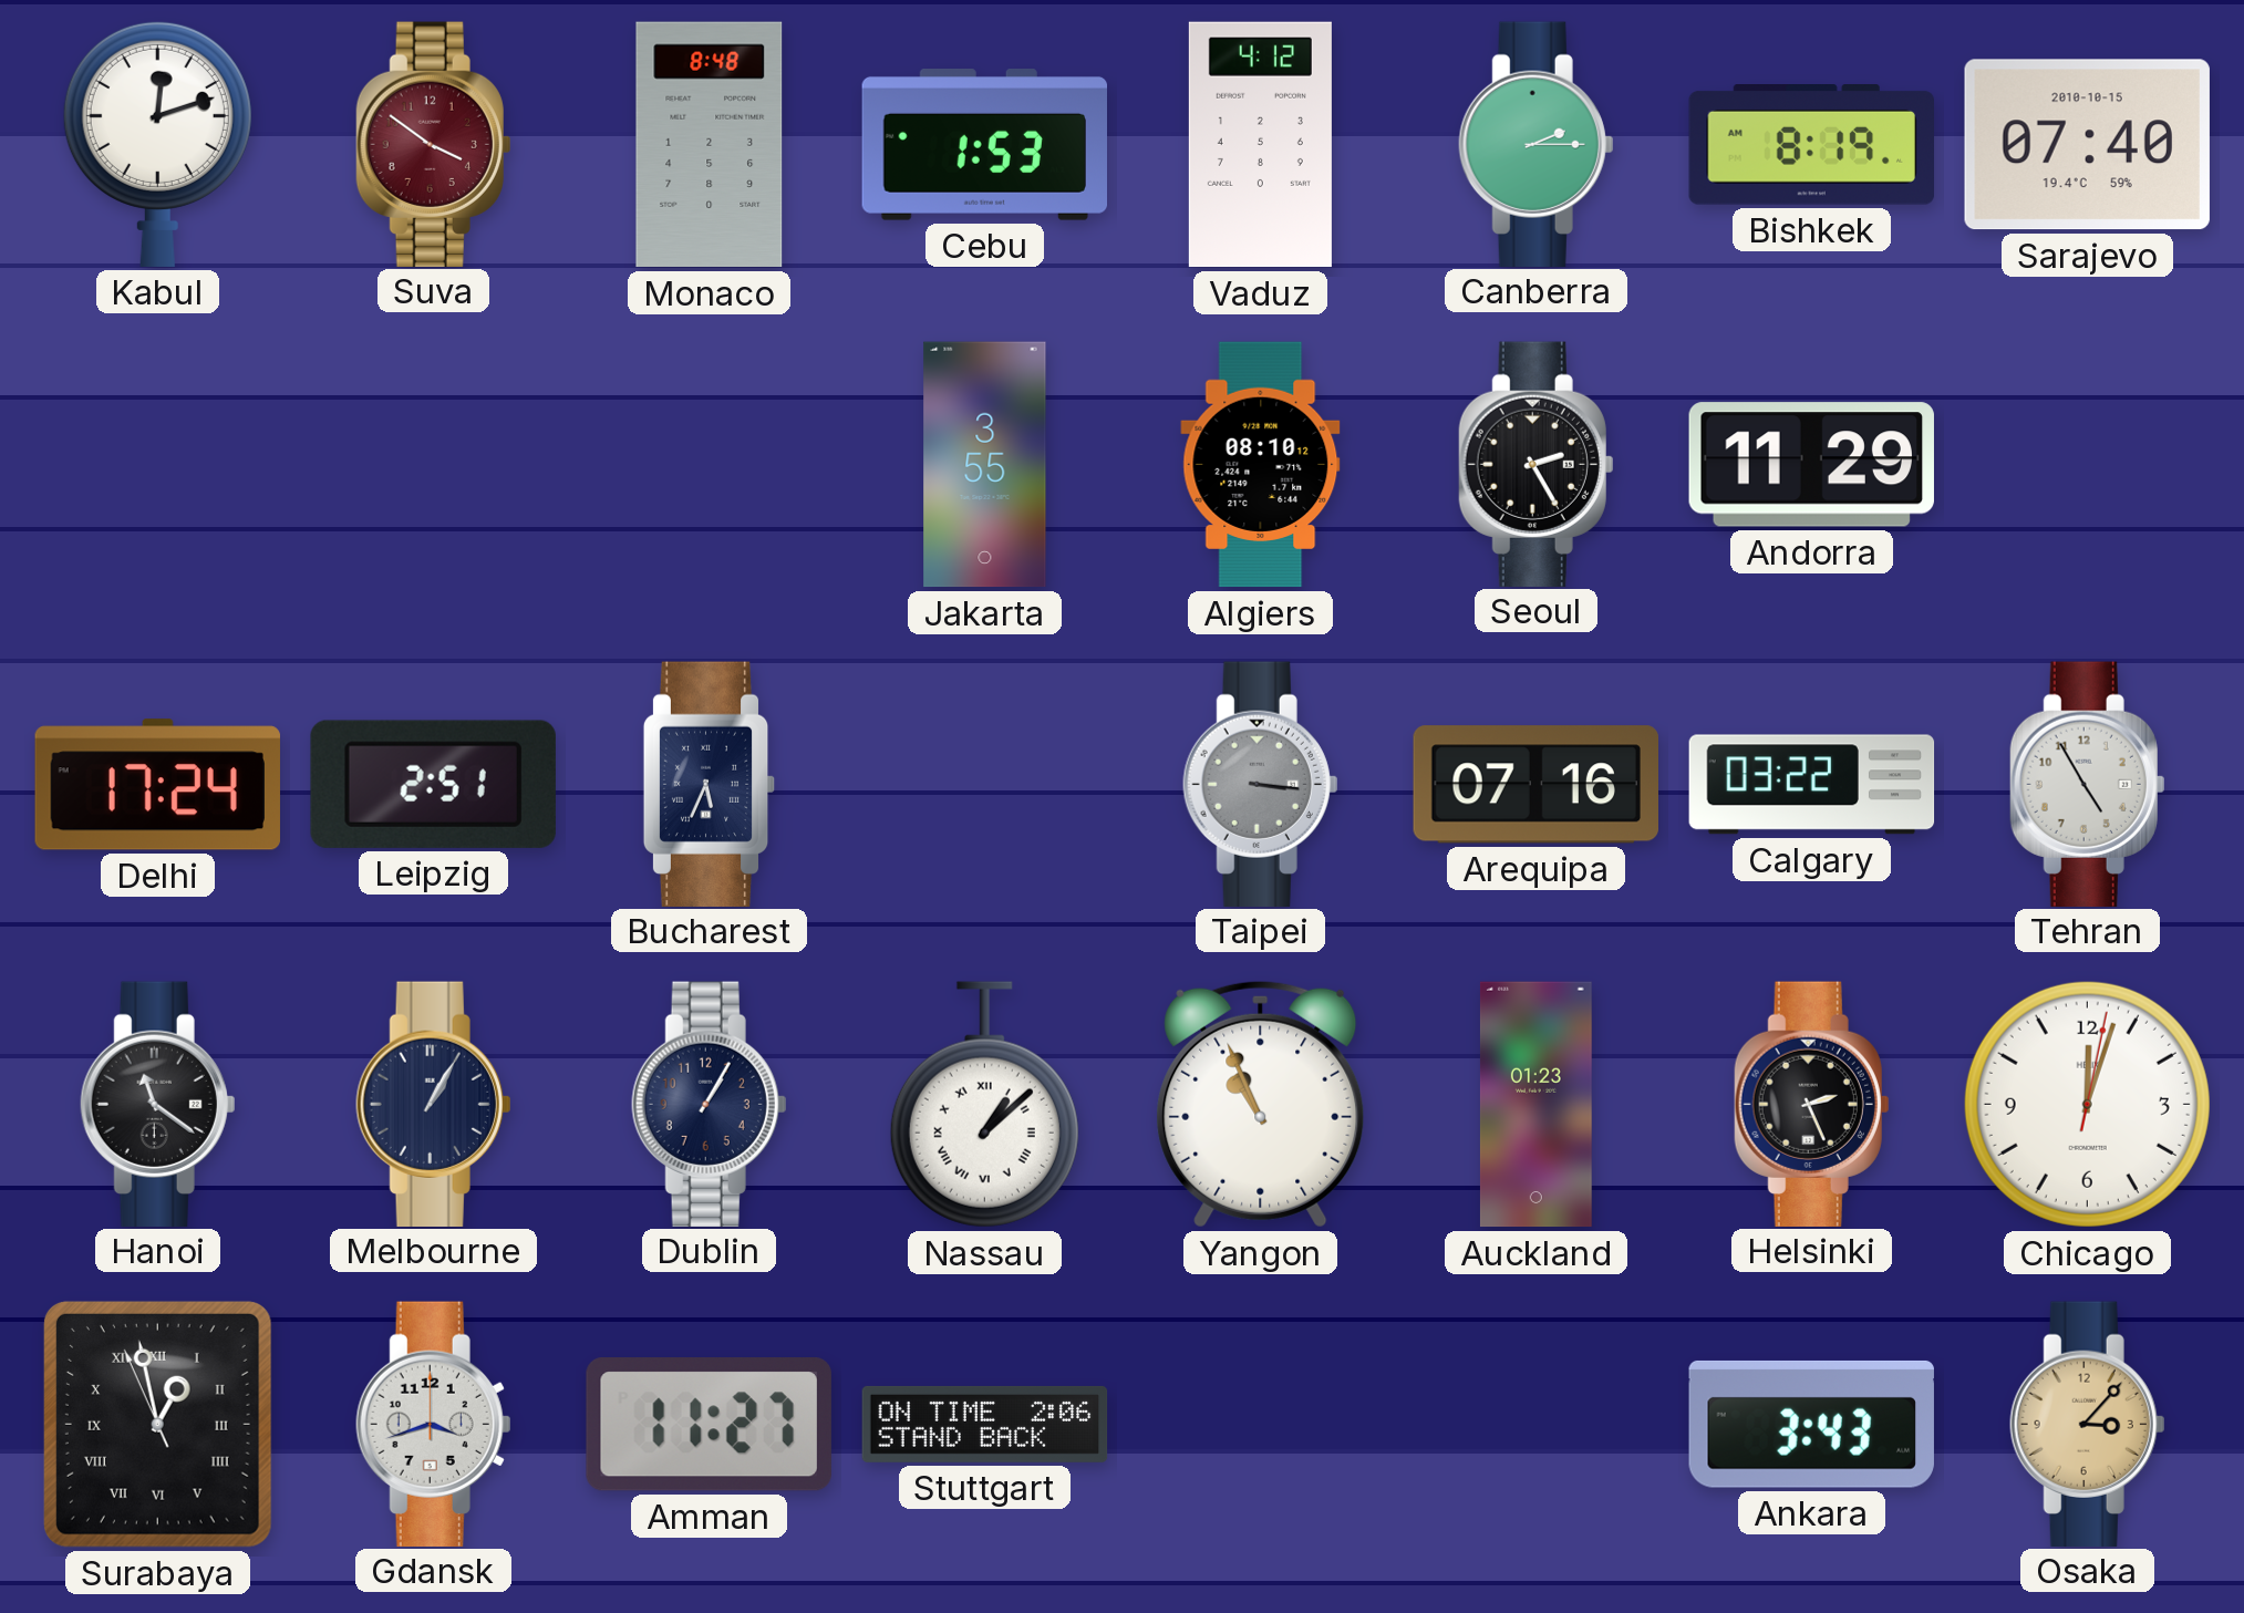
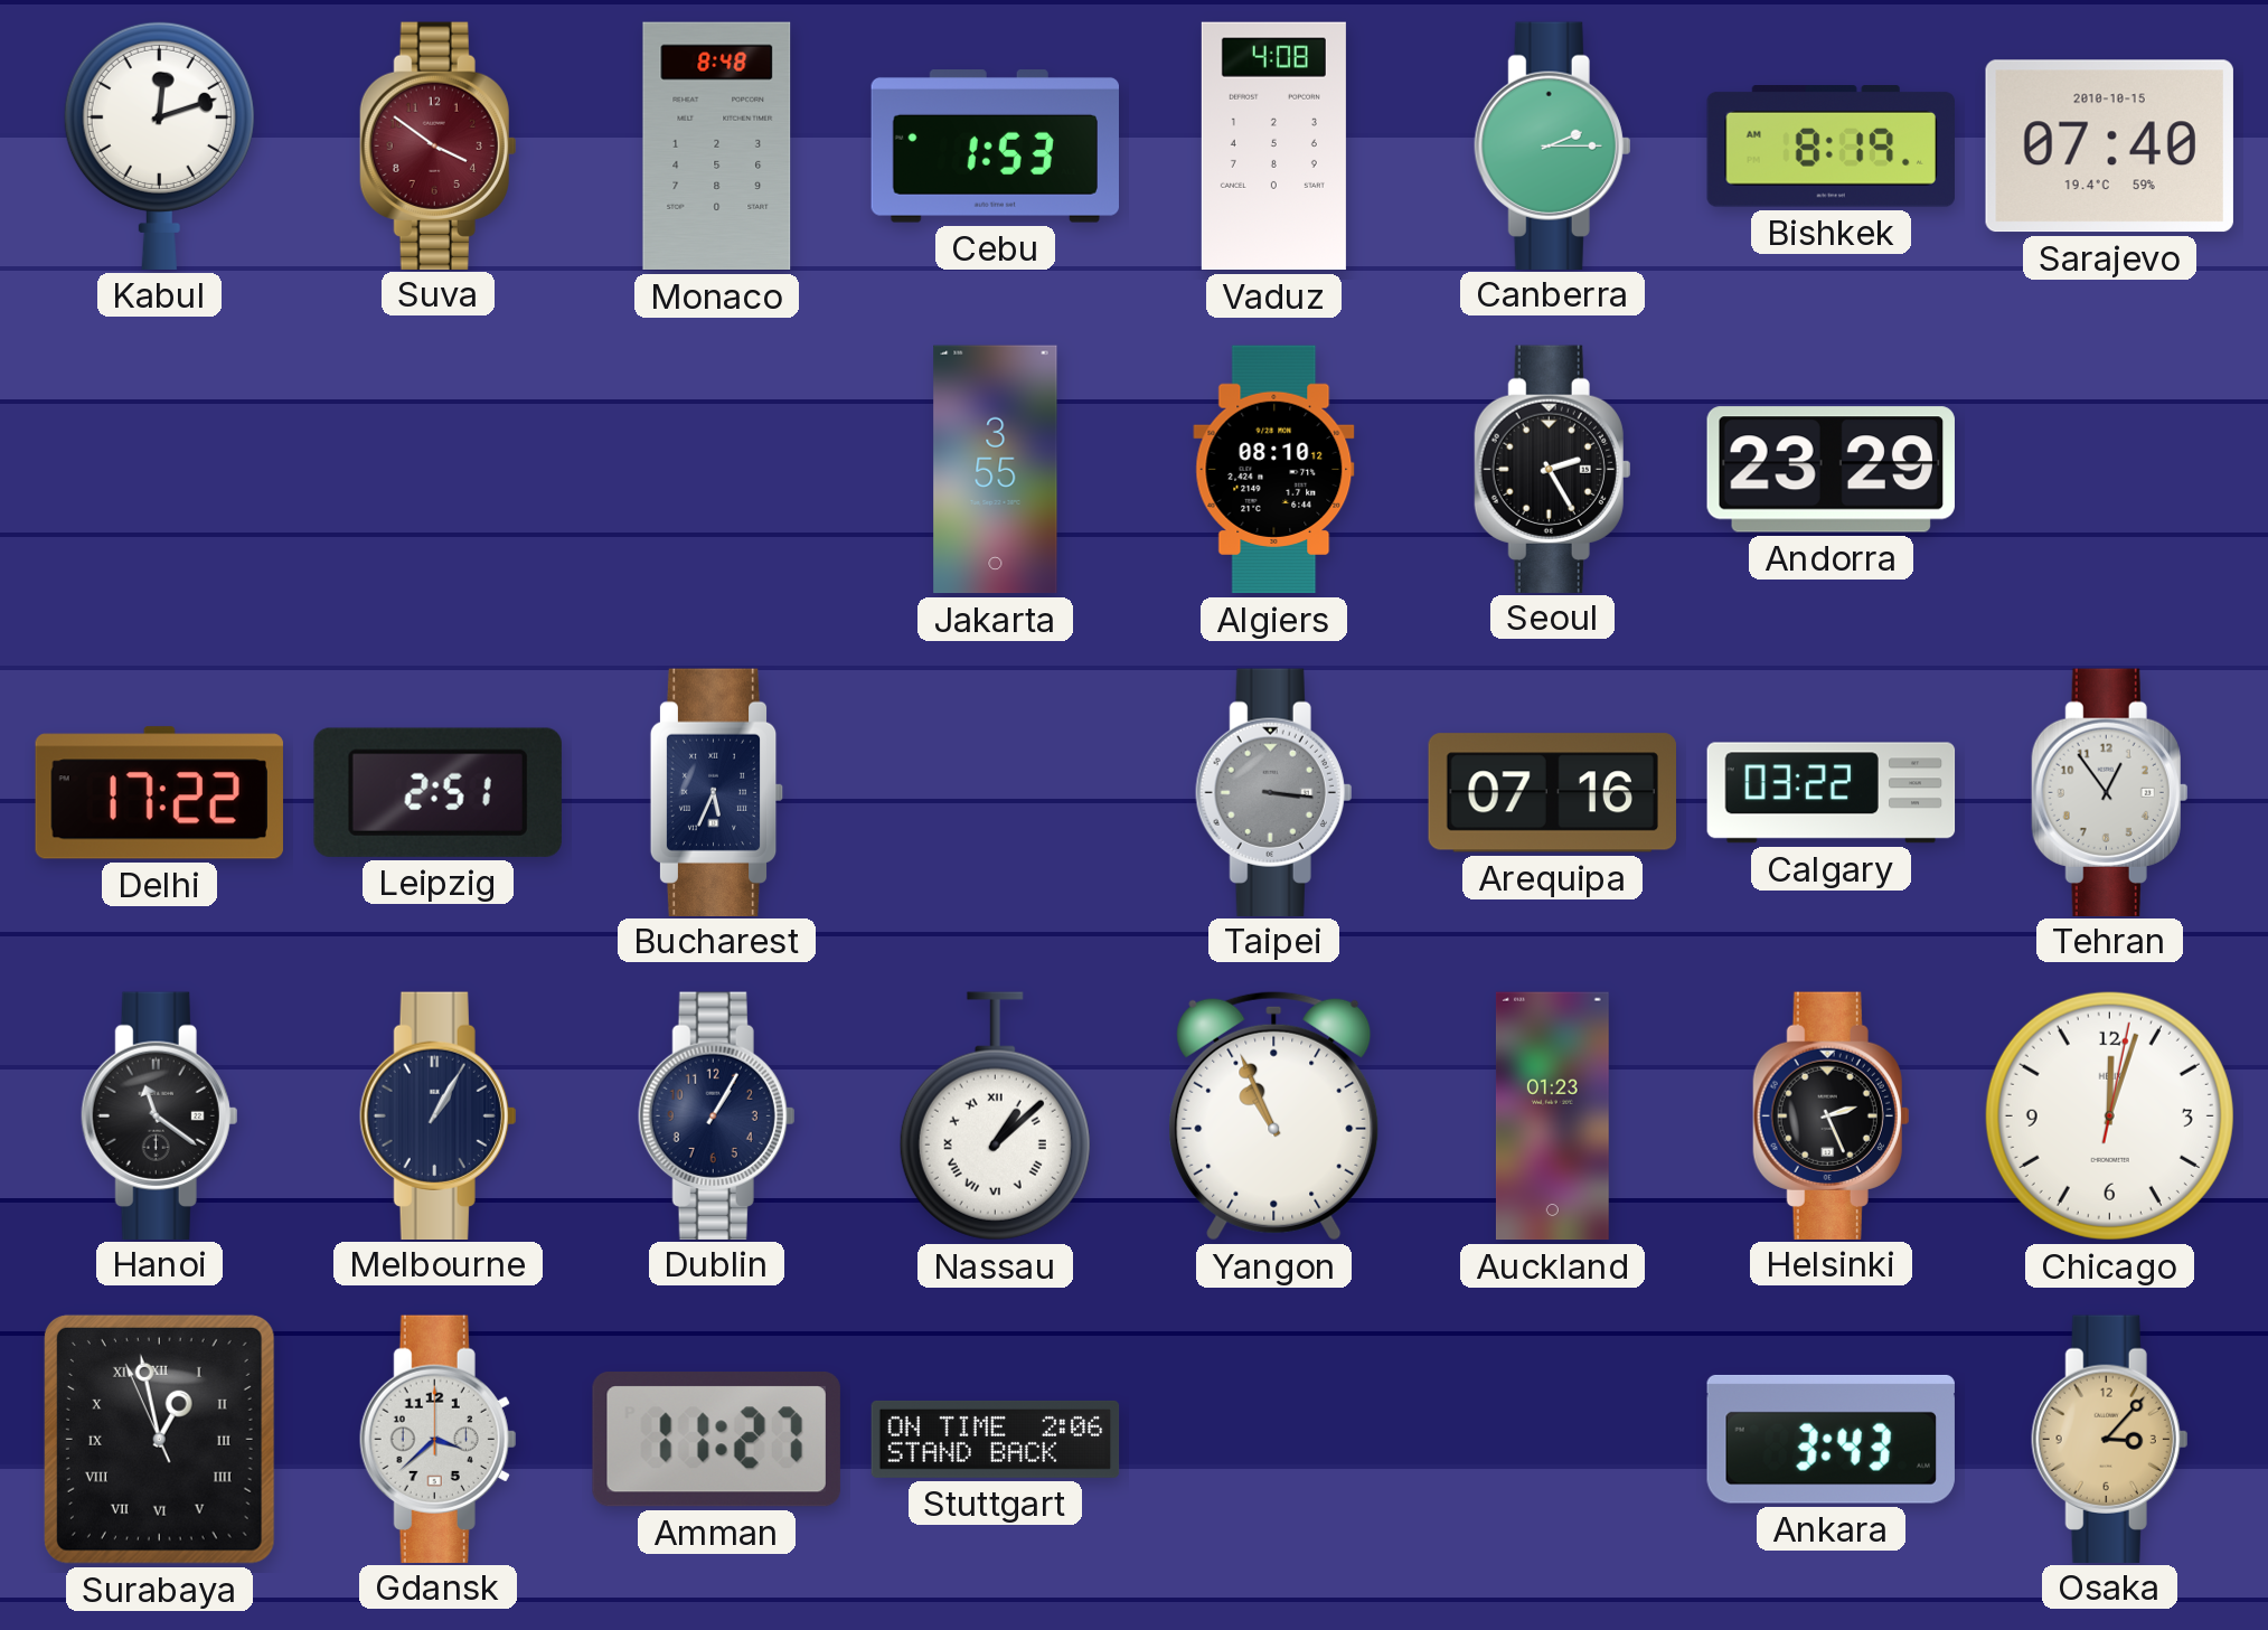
Vaduz: 4:12 -> 4:08
Andorra: 11:29 -> 23:29
Delhi: 17:24 -> 17:22
Tehran: 4:55 -> 12:54
Gdansk: 3:42 -> 3:38
